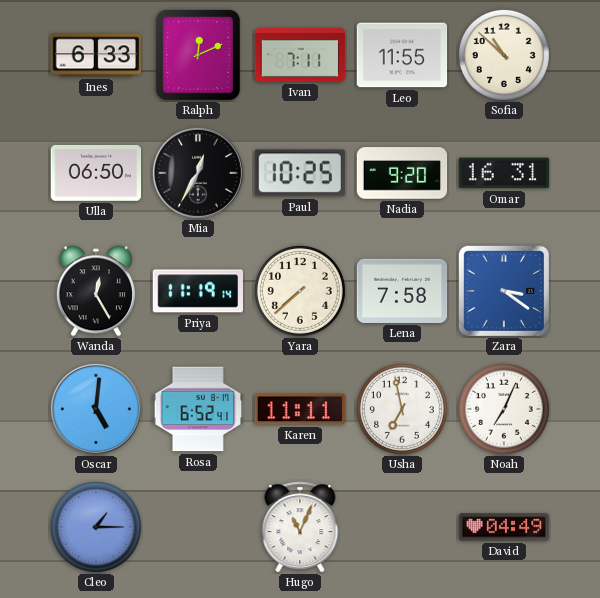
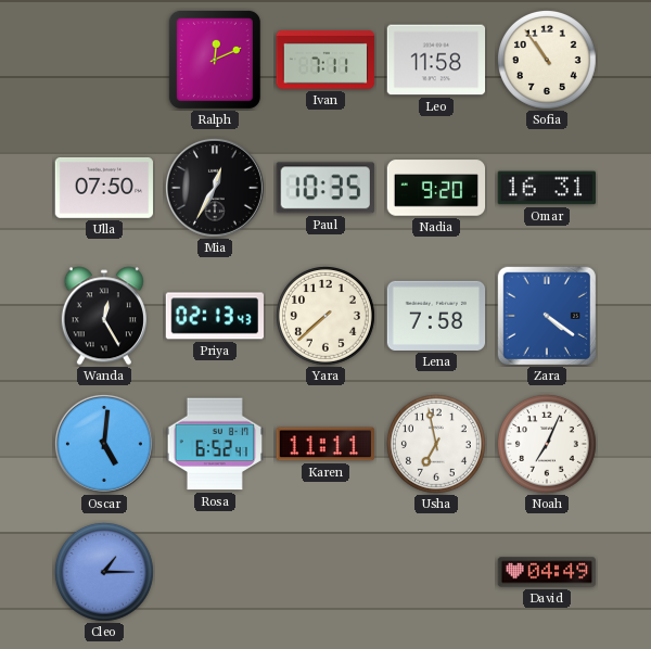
Ines: 6:33 -> none
Leo: 11:55 -> 11:58
Sofia: 10:52 -> 10:54
Ulla: 06:50 -> 07:50
Paul: 10:25 -> 10:35
Priya: 11:19 -> 02:13
Zara: 3:21 -> 4:21
Hugo: 11:04 -> none
